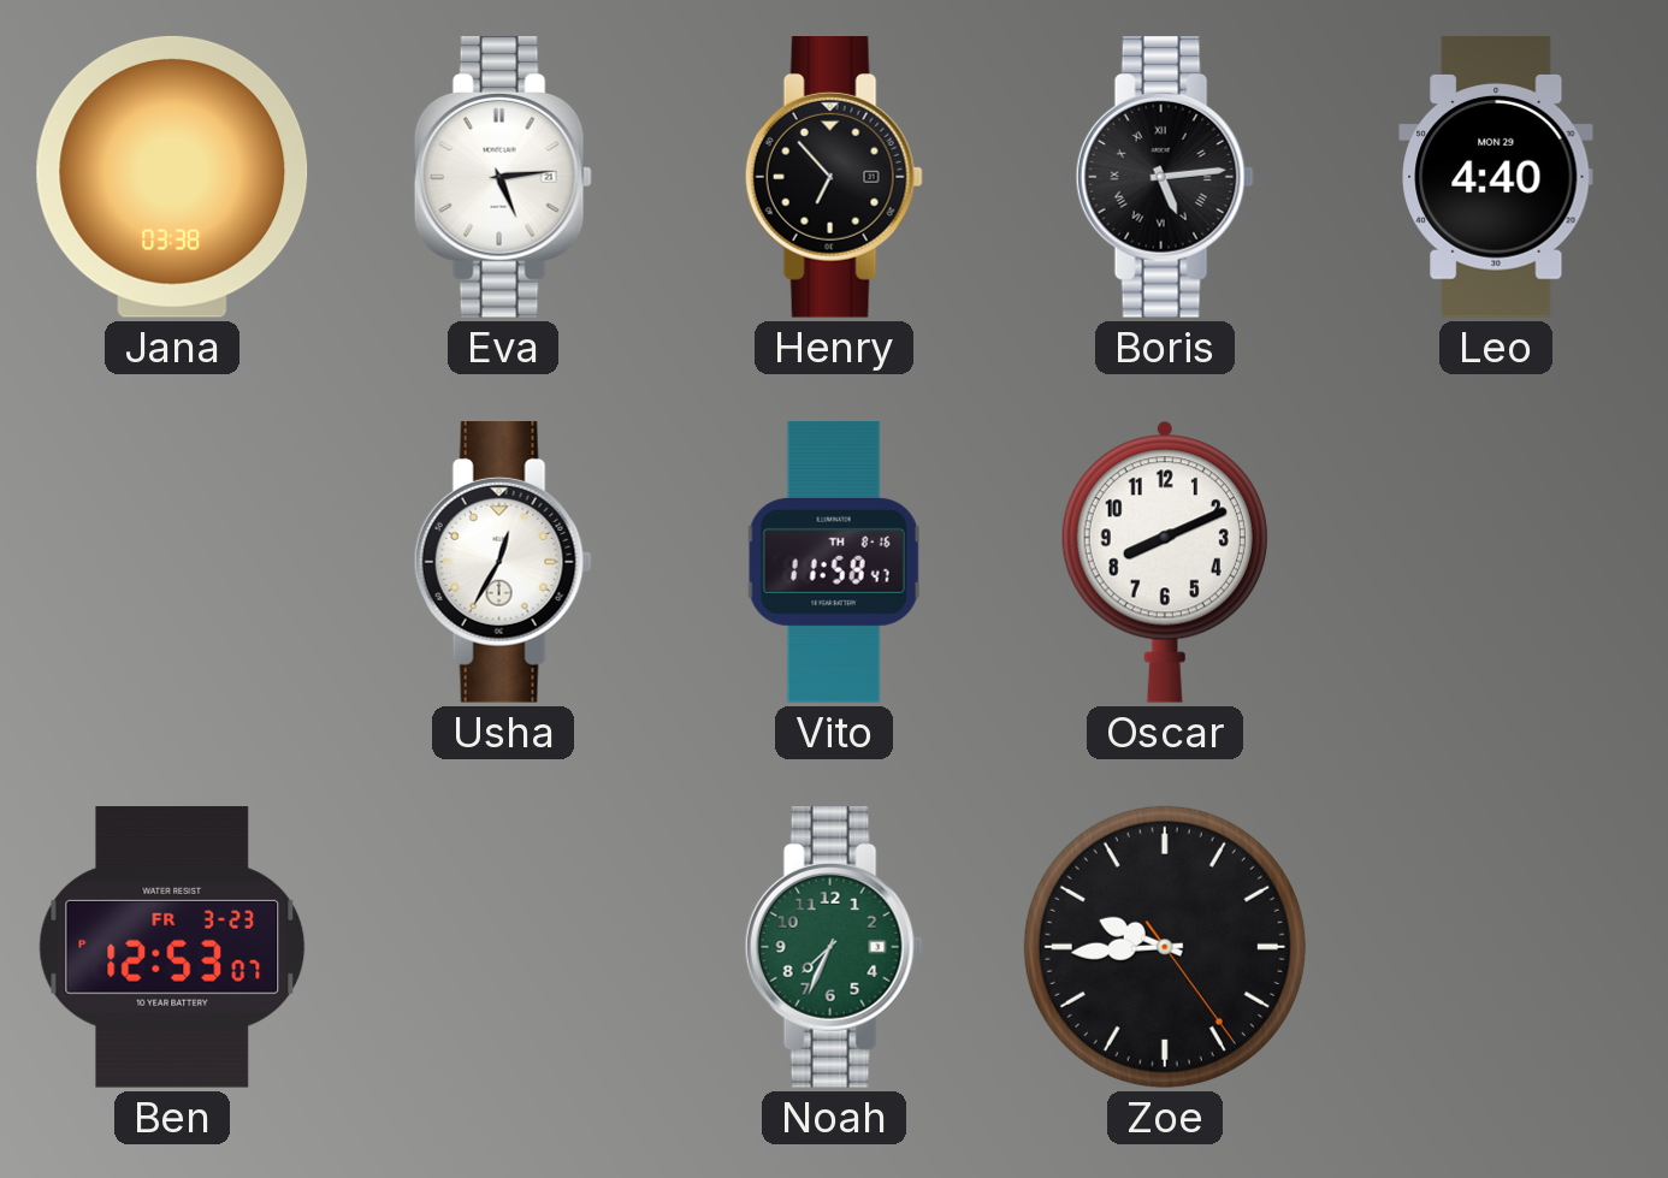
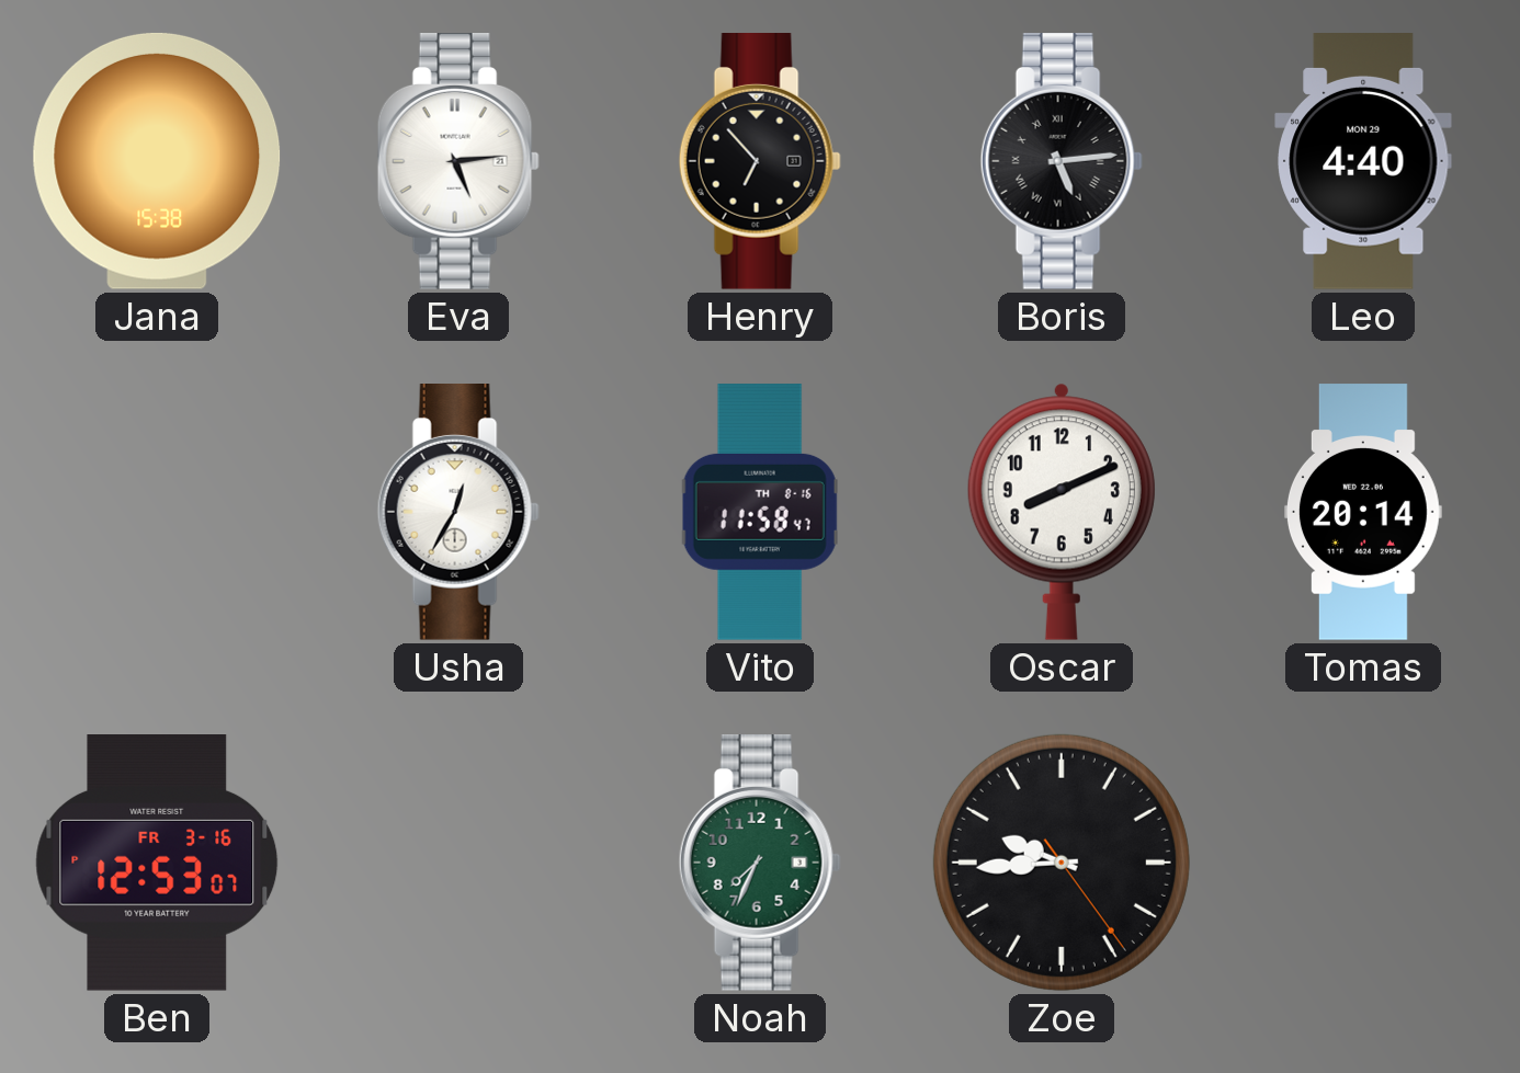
Jana: 03:38 -> 15:38
Tomas: none -> 20:14
Ben date: FR 3-23 -> FR 3-16
